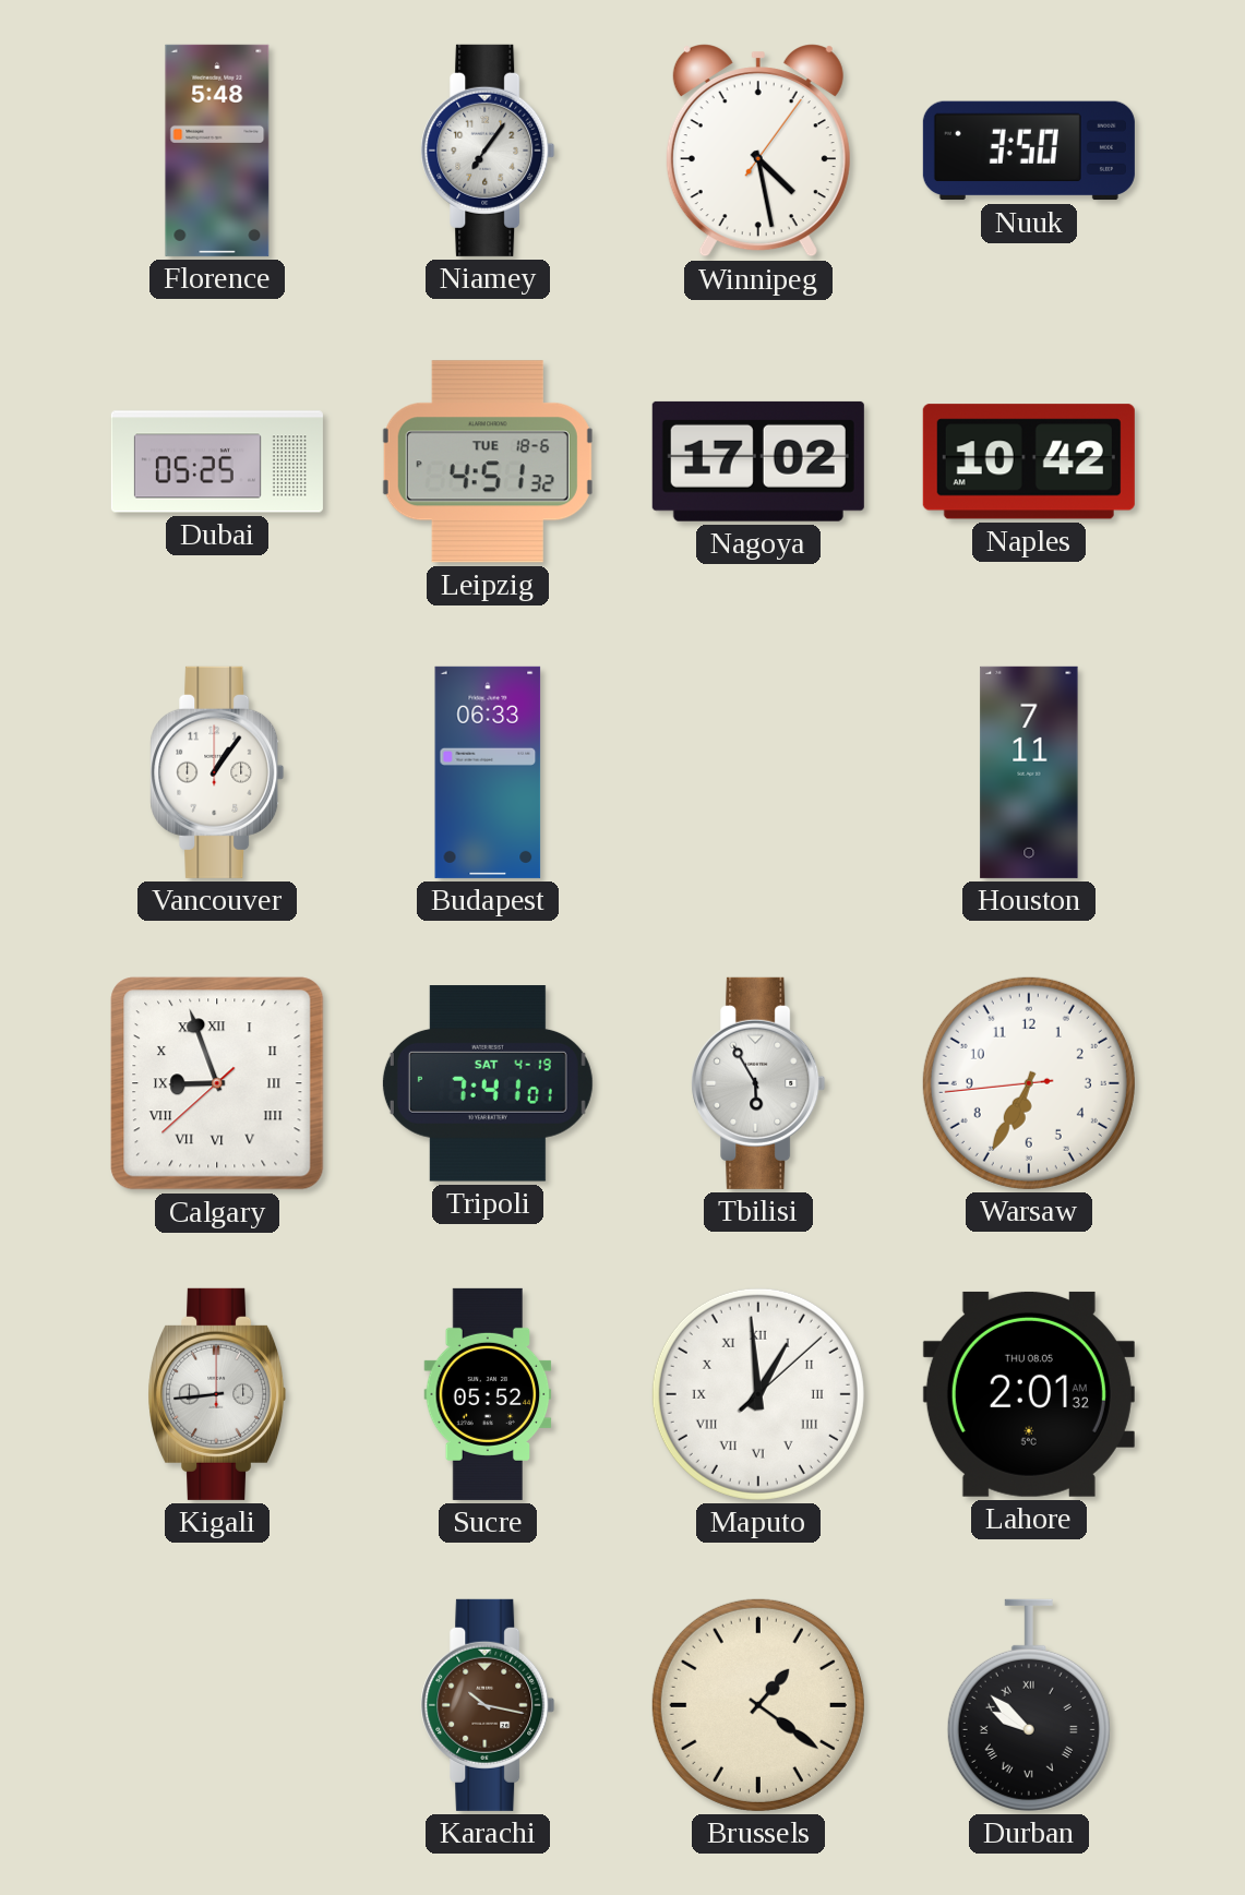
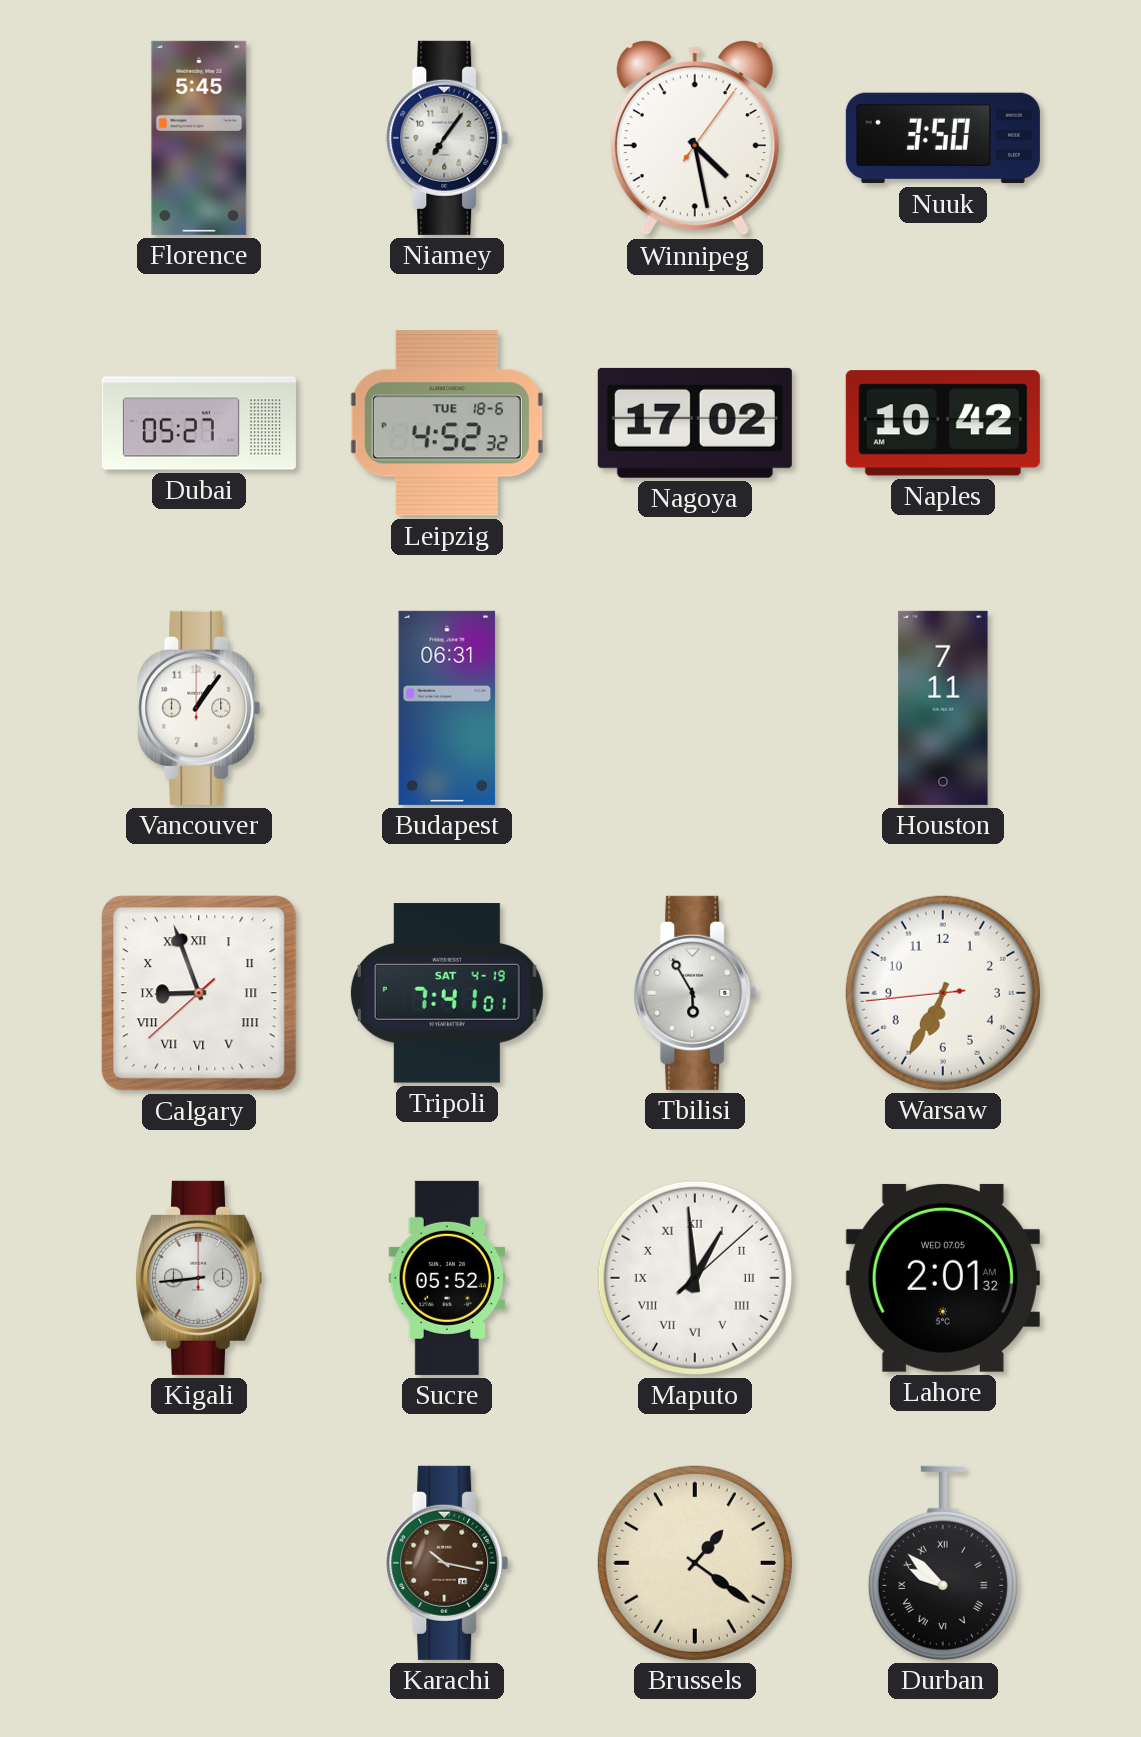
Florence: 5:48 -> 5:45
Dubai: 05:25 -> 05:27
Leipzig: 4:51 -> 4:52
Budapest: 06:33 -> 06:31
Lahore date: THU 08.05 -> WED 07.05
